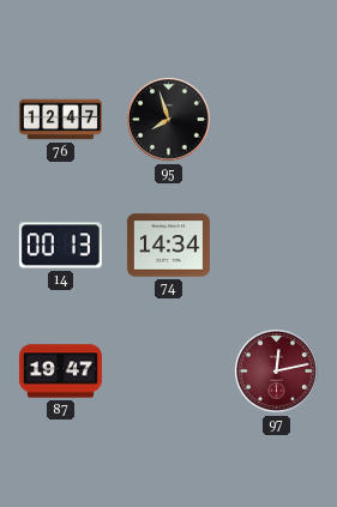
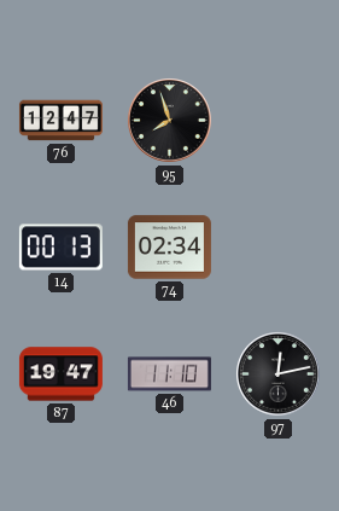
74: 14:34 -> 02:34
46: none -> 11:10
97 dial: burgundy -> black
